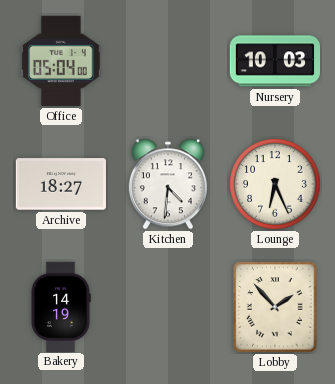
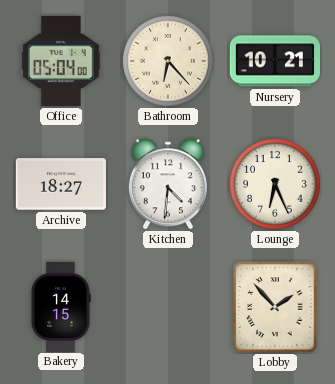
Bathroom: none -> 6:23
Nursery: 10:03 -> 10:21
Bakery: 14:19 -> 14:15
